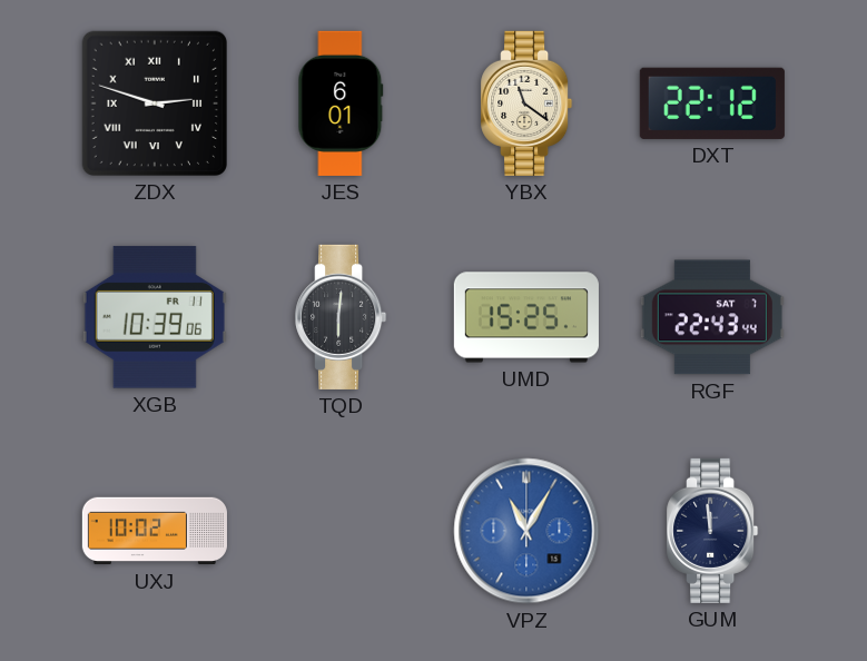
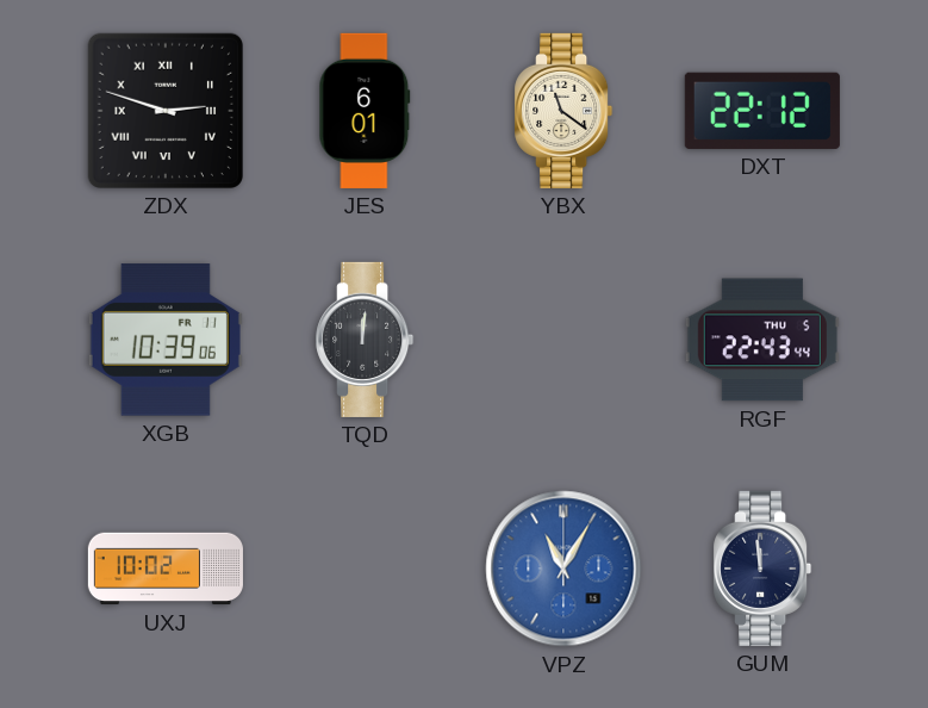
TQD: 6:01 -> 12:01
UMD: 15:25 -> none
RGF date: SAT 7 -> THU 5
